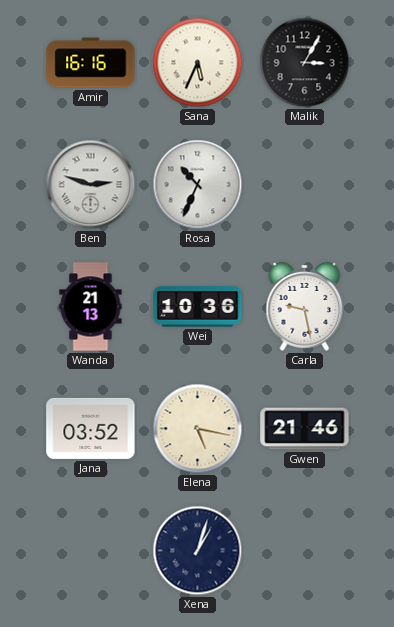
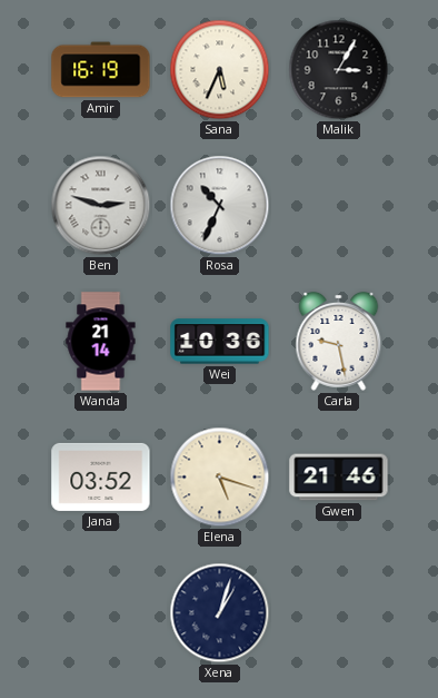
Amir: 16:16 -> 16:19
Wanda: 21:13 -> 21:14
Elena: 5:17 -> 5:18
